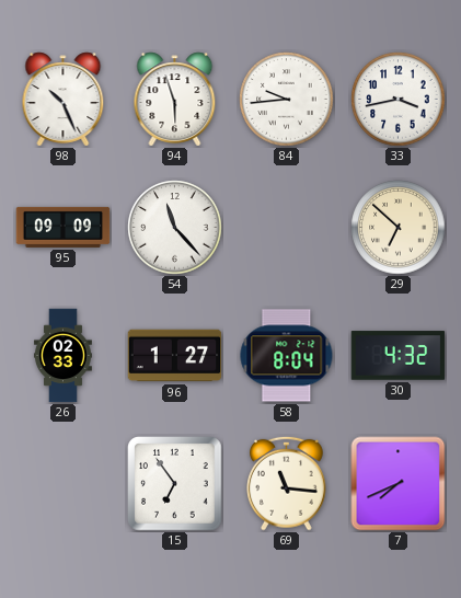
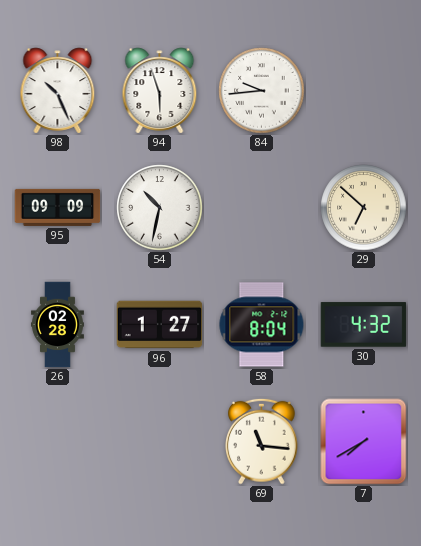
33: 3:43 -> none
54: 11:23 -> 10:32
26: 02:33 -> 02:28
15: 6:54 -> none
7: 7:41 -> 7:40
